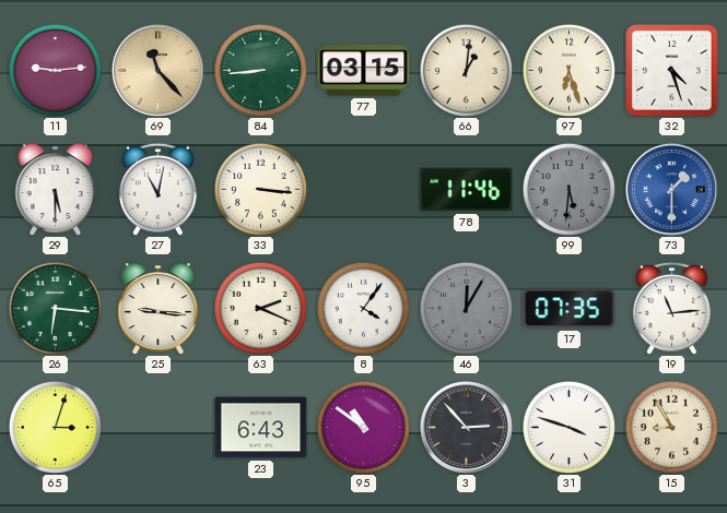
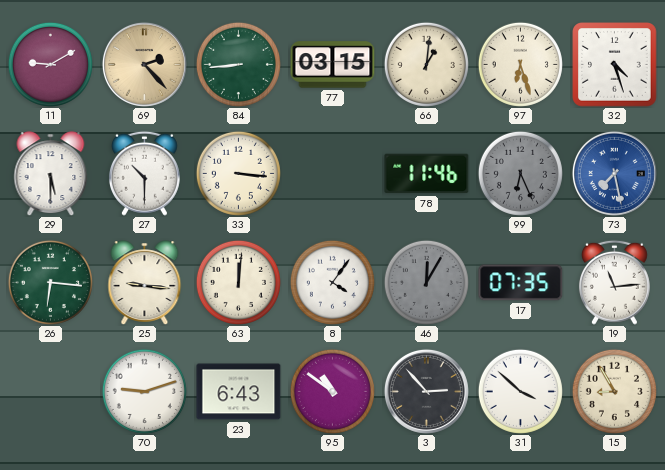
11: 9:14 -> 9:10
69: 11:23 -> 2:23
27: 11:02 -> 10:30
99: 5:31 -> 6:26
73: 1:30 -> 7:28
63: 2:19 -> 12:01
65: 3:03 -> none
70: none -> 9:12
31: 3:48 -> 3:52
